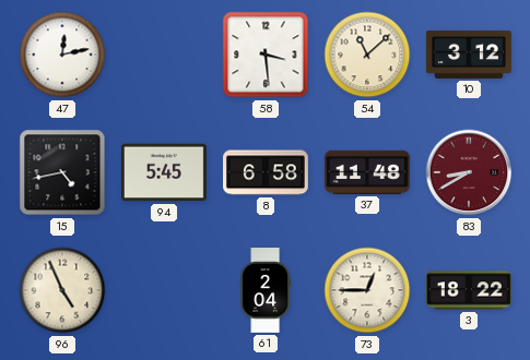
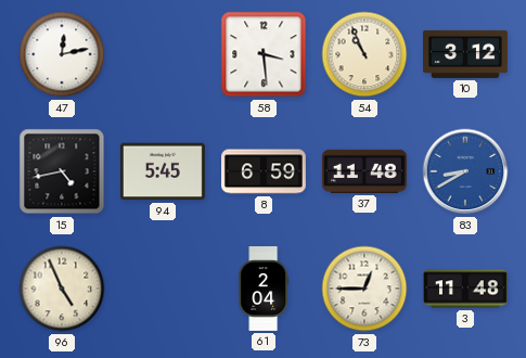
54: 11:08 -> 10:56
8: 6:58 -> 6:59
83 dial: burgundy -> blue
3: 18:22 -> 11:48
